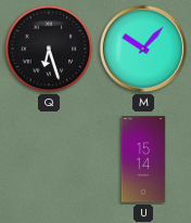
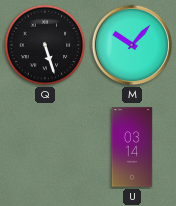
Q: 6:27 -> 5:27
U: 15:14 -> 03:14
